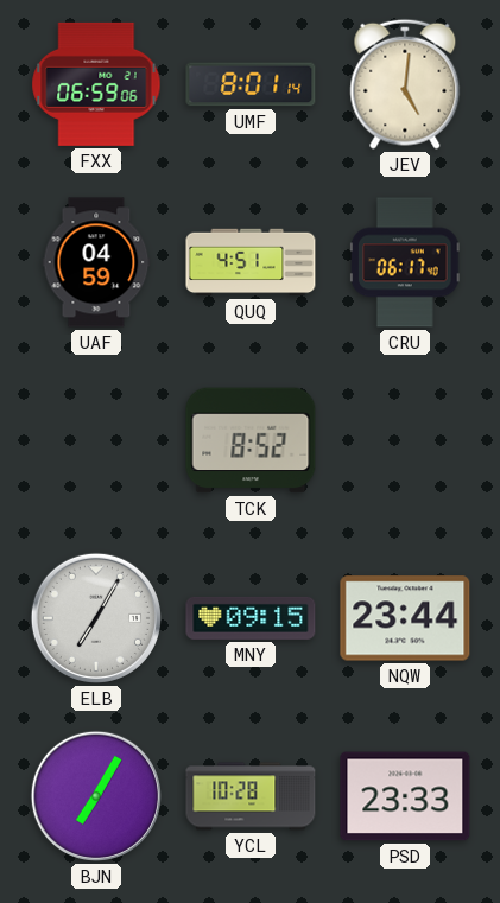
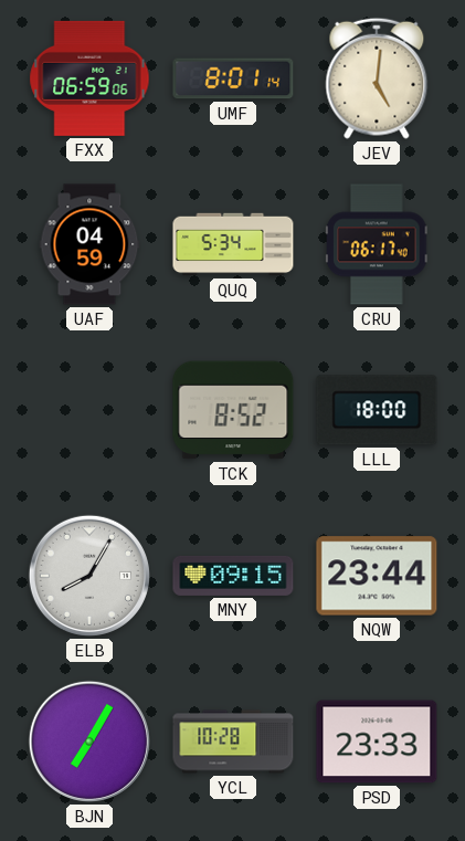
QUQ: 4:51 -> 5:34
LLL: none -> 18:00
ELB: 7:05 -> 8:05
